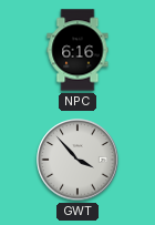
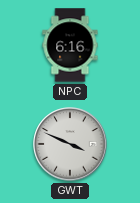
GWT: 3:53 -> 3:49
